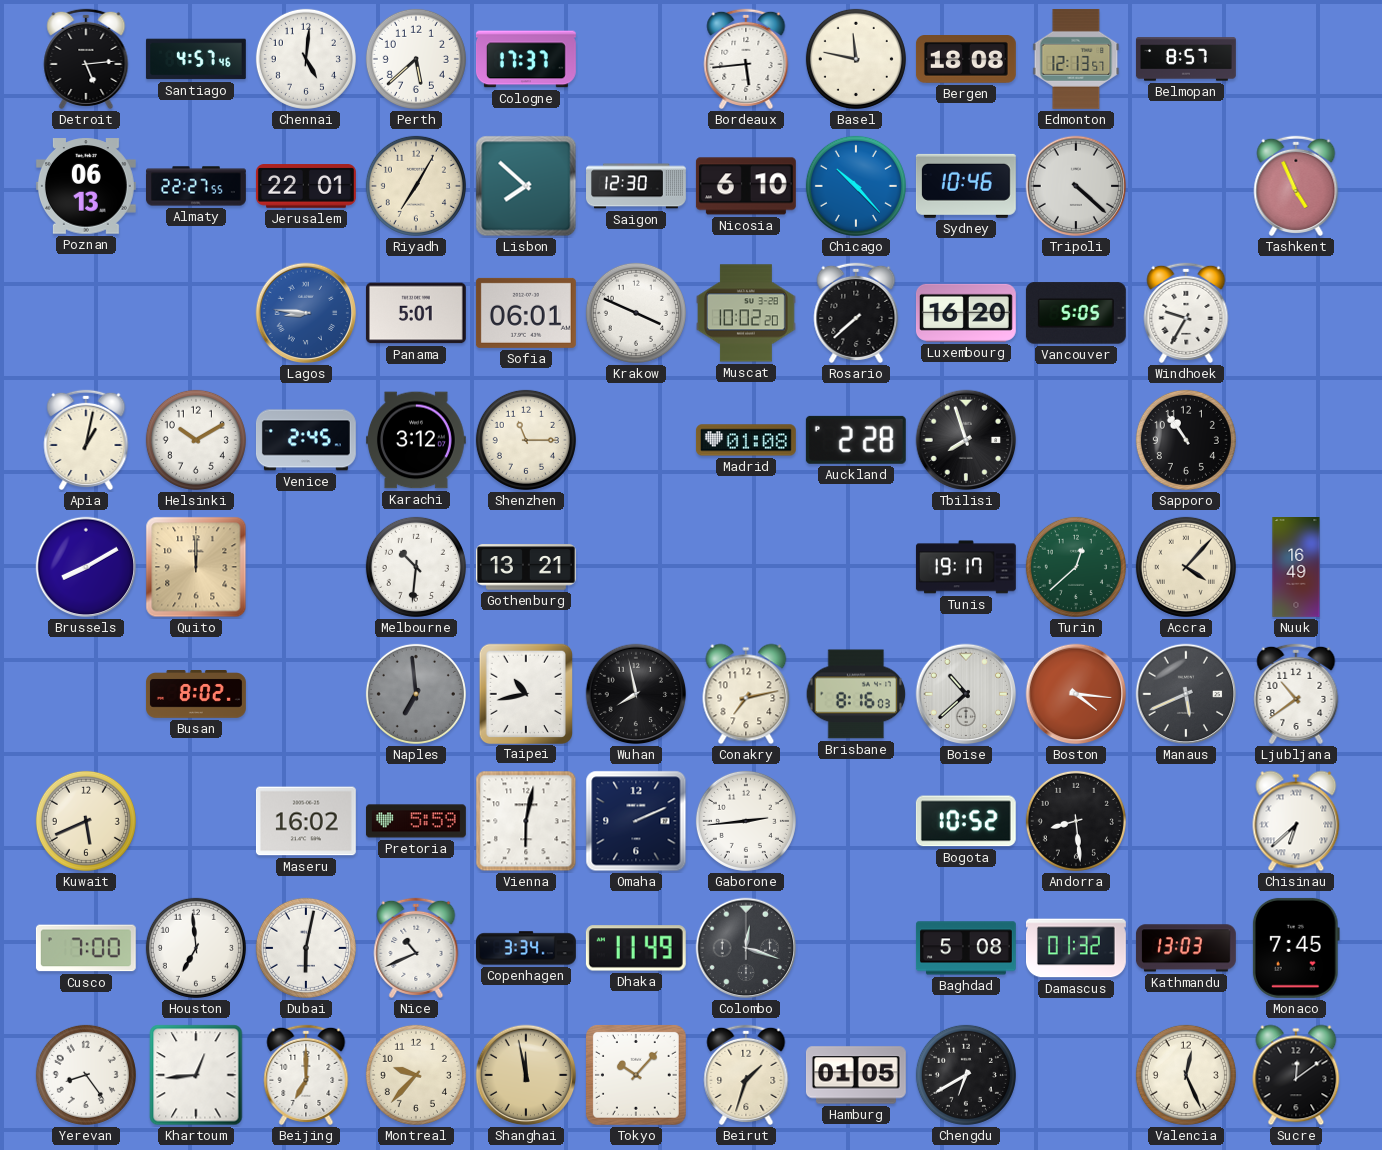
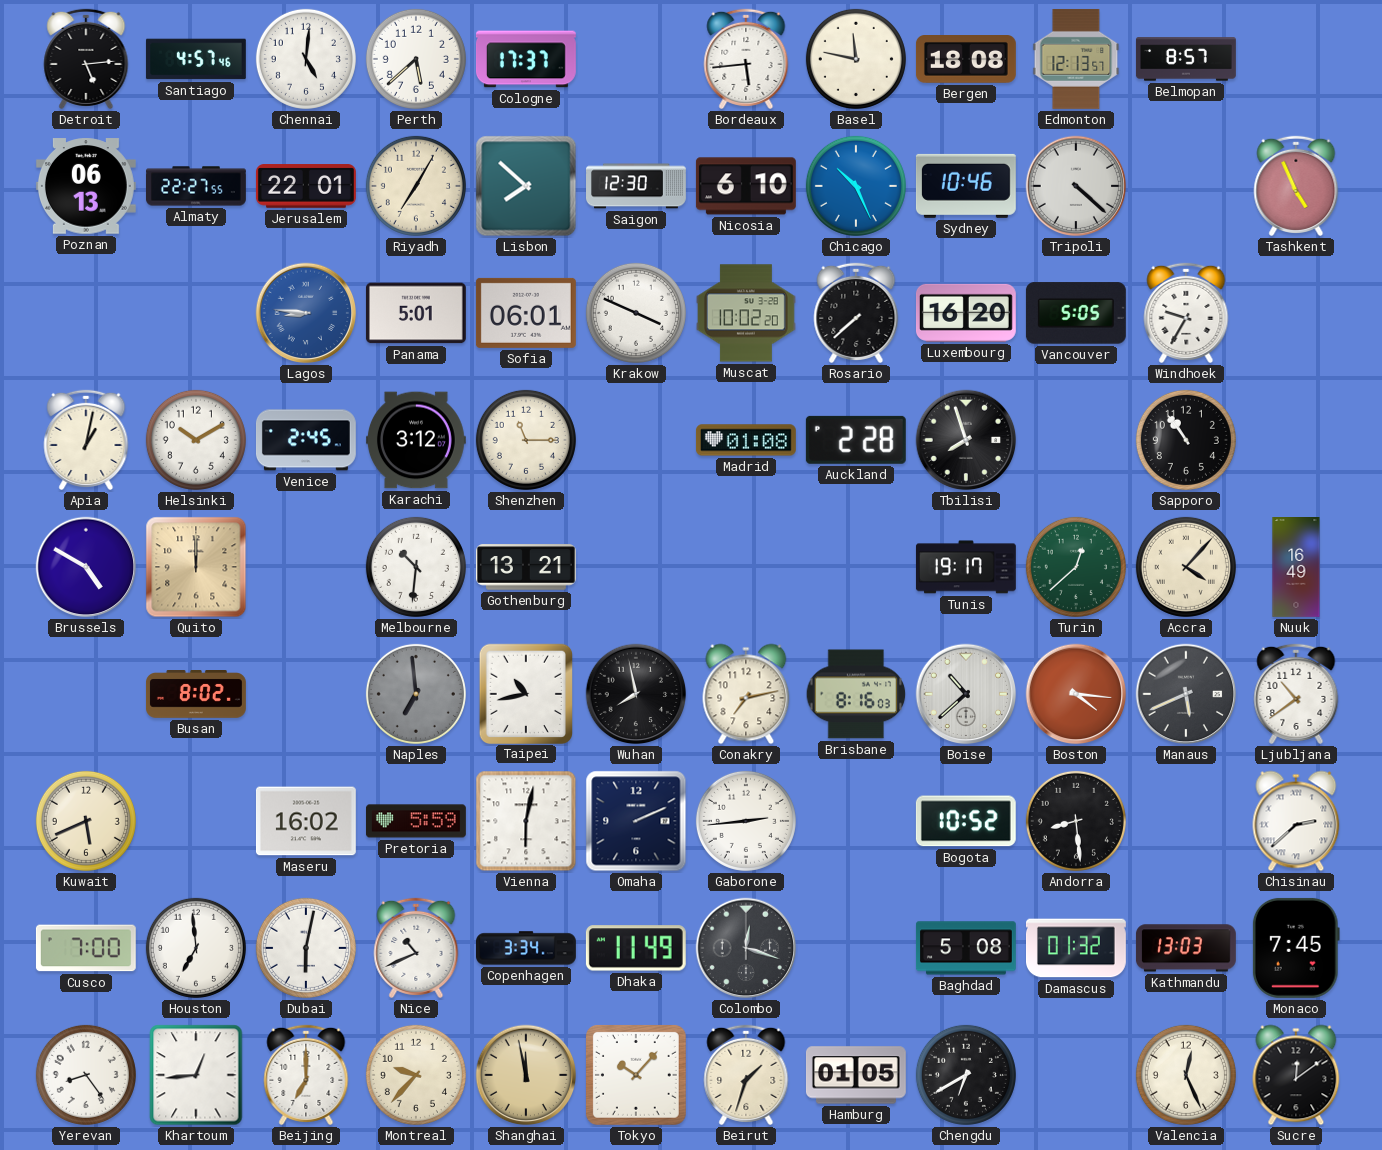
Chicago: 10:23 -> 10:26
Brussels: 8:10 -> 4:50
Chisinau: 6:38 -> 2:38
